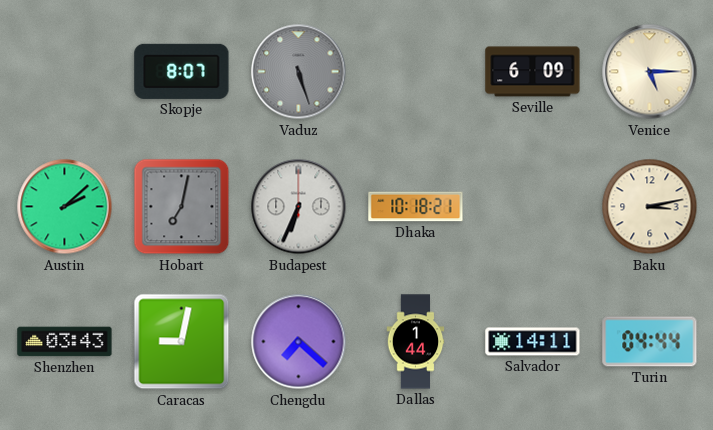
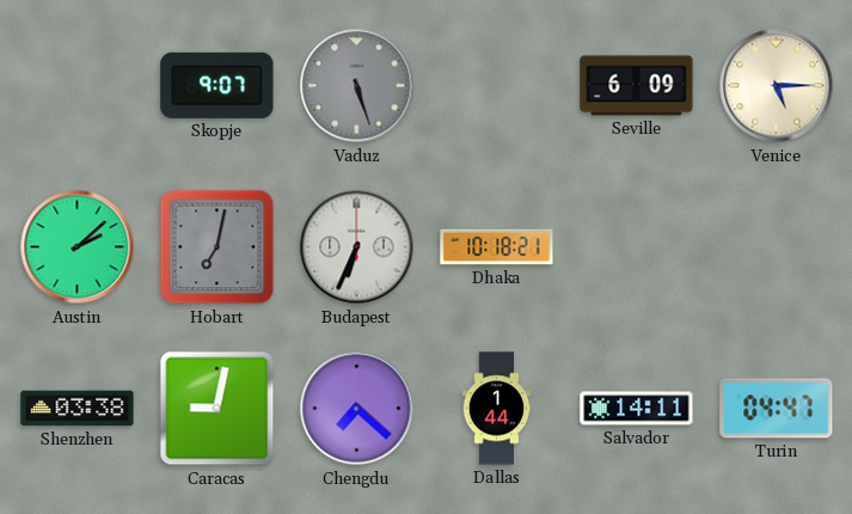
Skopje: 8:07 -> 9:07
Baku: 3:13 -> none
Shenzhen: 03:43 -> 03:38
Turin: 04:44 -> 04:47
